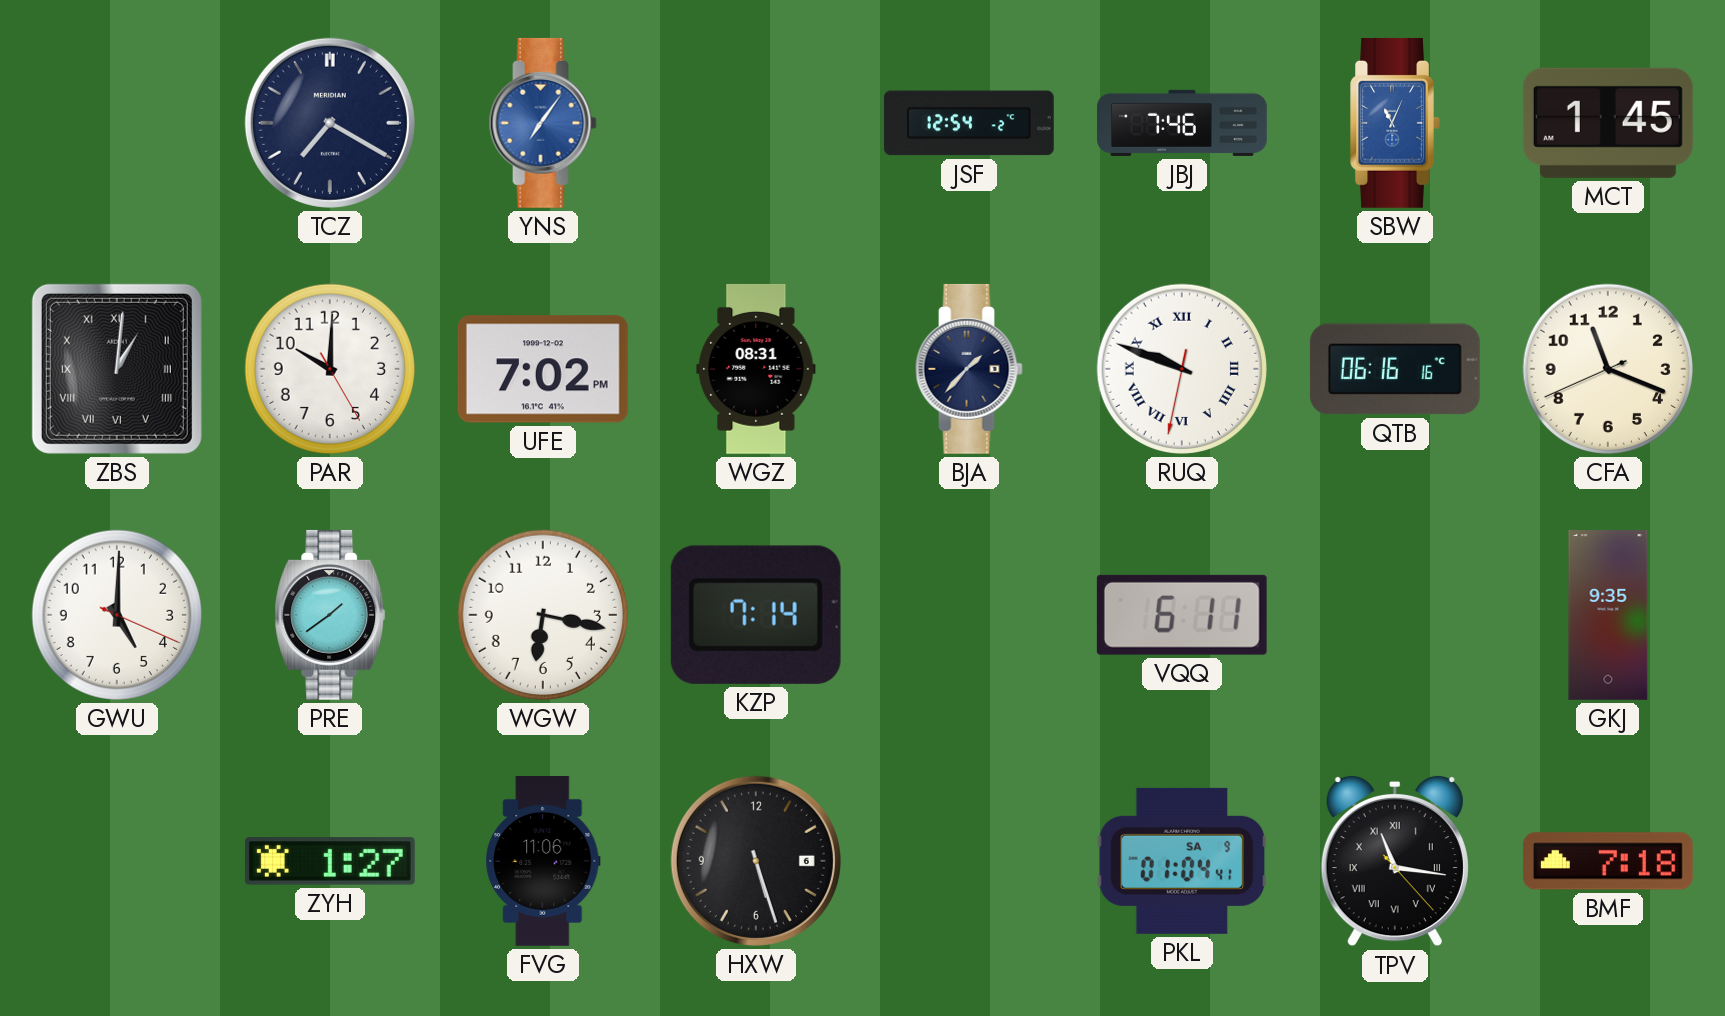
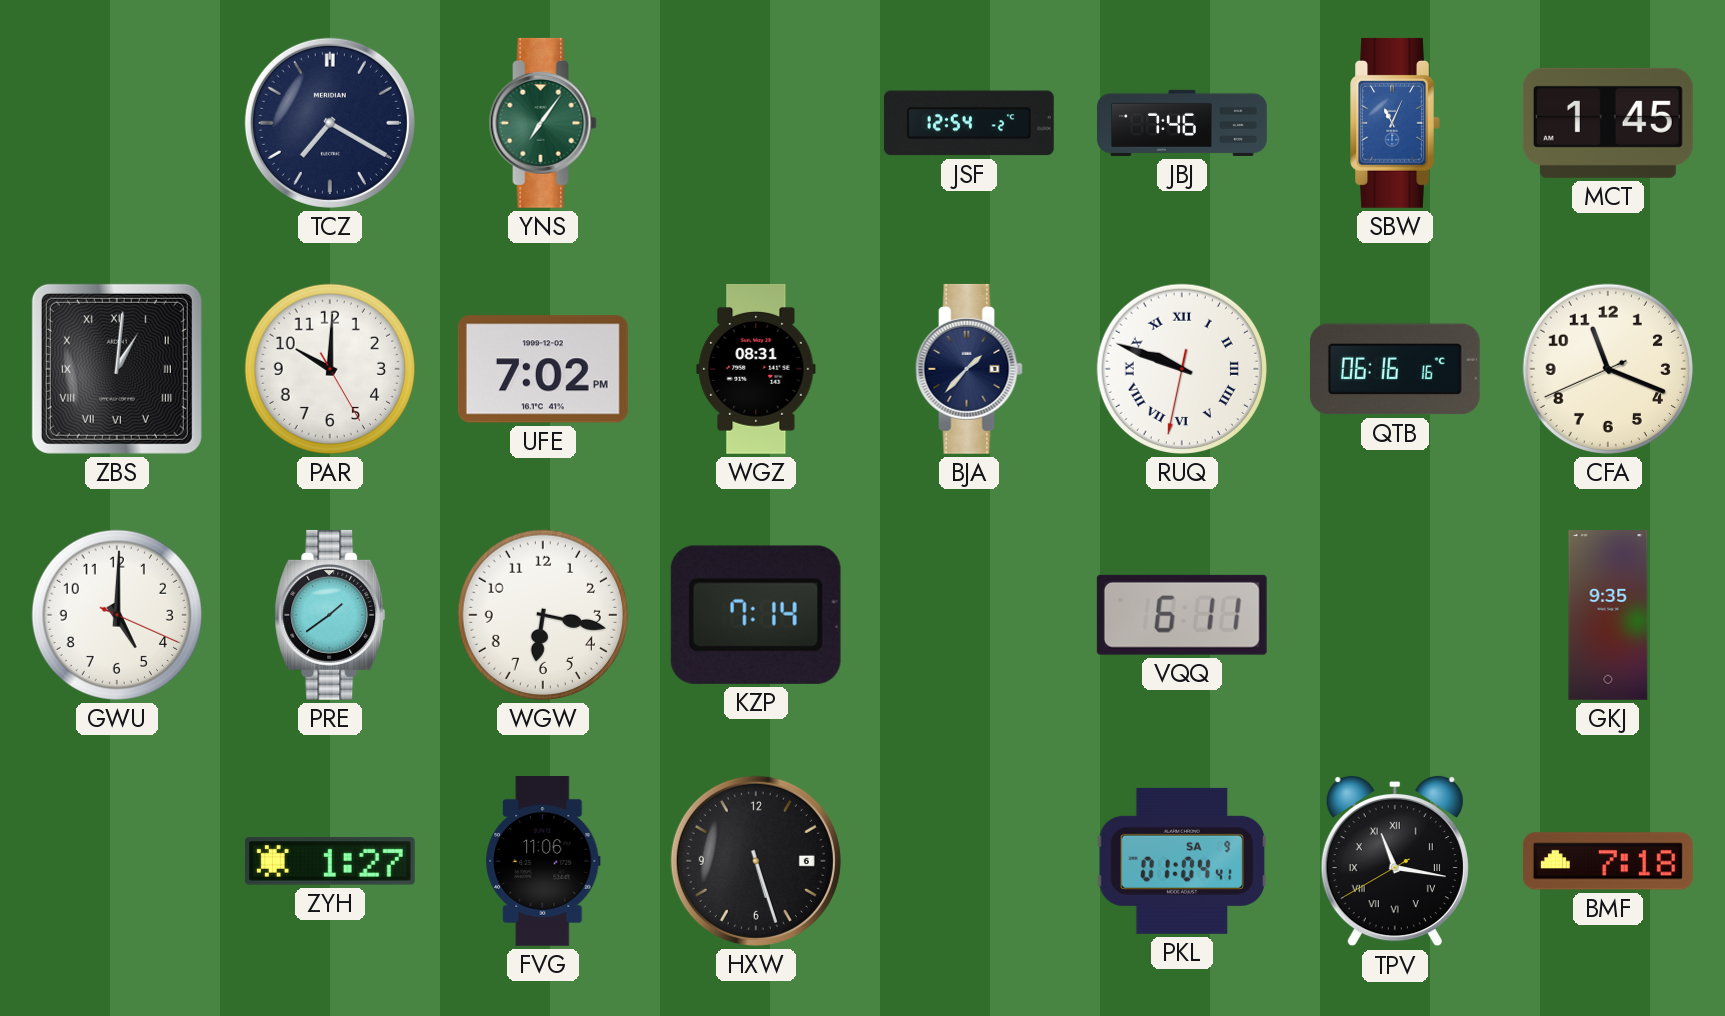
YNS dial: blue -> green
TPV: 11:16:23 -> 11:16:40
